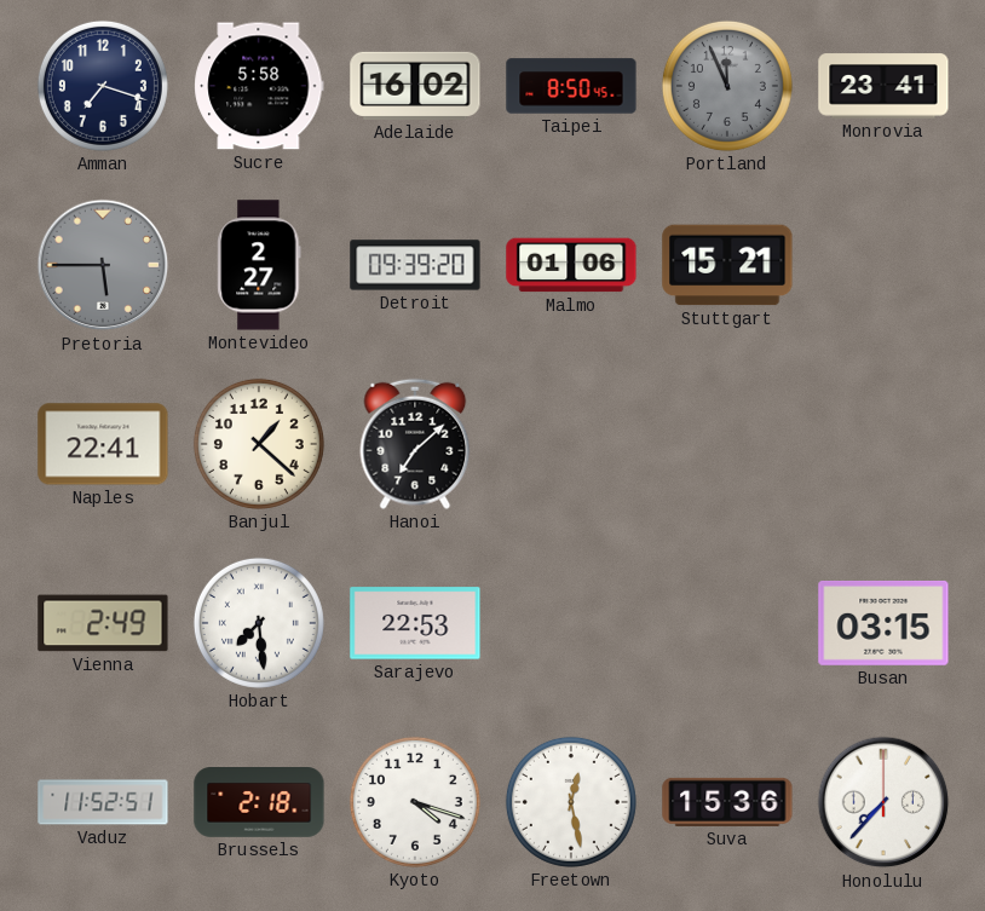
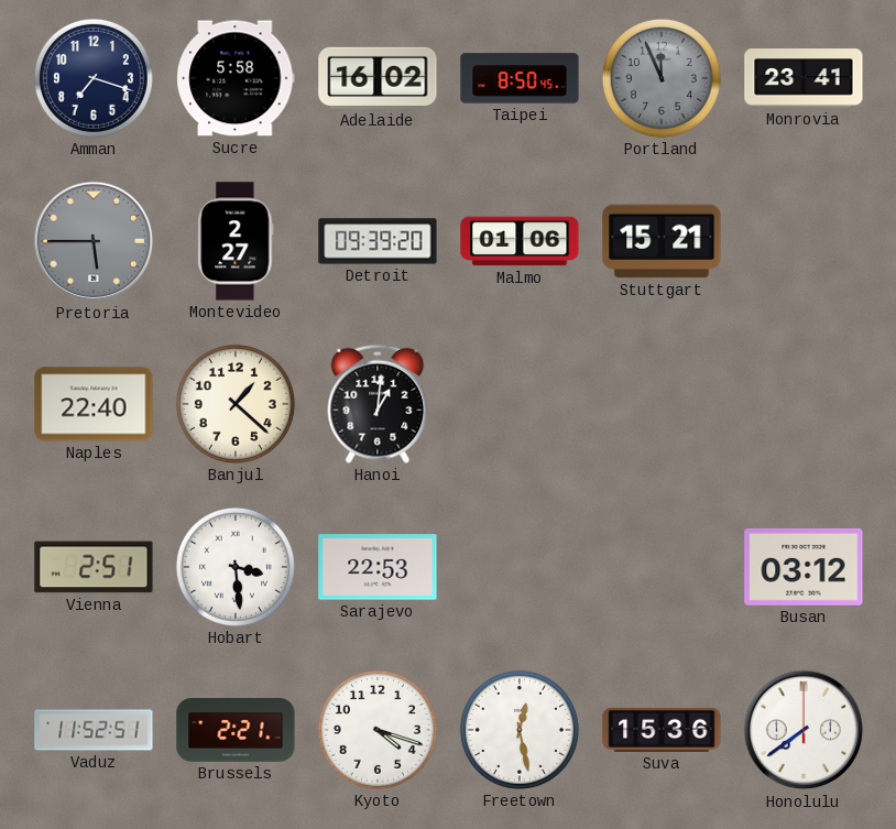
Naples: 22:41 -> 22:40
Hanoi: 7:08 -> 1:01
Vienna: 2:49 -> 2:51
Hobart: 7:29 -> 3:29
Busan: 03:15 -> 03:12
Brussels: 2:18 -> 2:21
Honolulu: 7:37 -> 7:39
